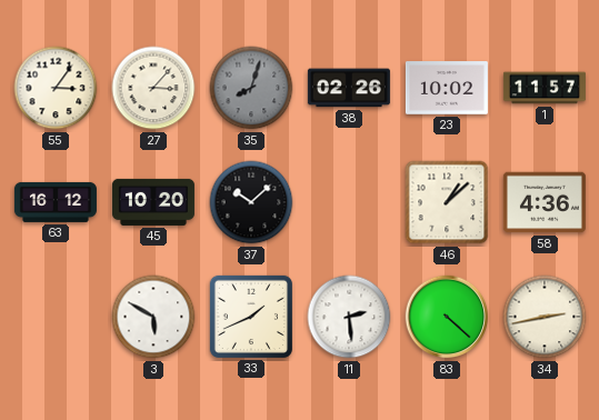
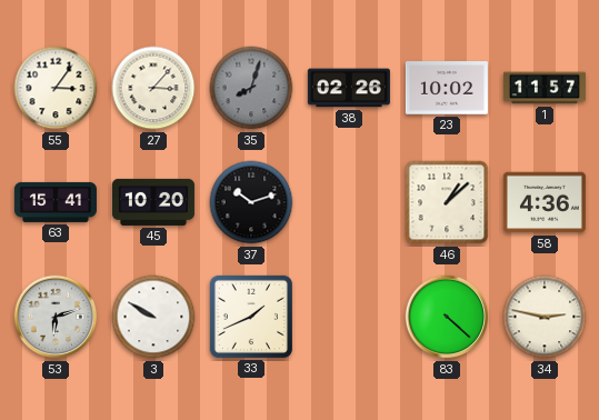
63: 16:12 -> 15:41
37: 10:08 -> 10:12
53: none -> 6:12
3: 5:50 -> 9:50
11: 2:29 -> none
34: 2:43 -> 2:47
